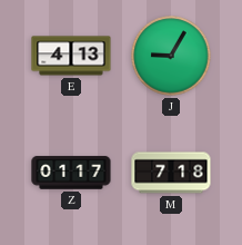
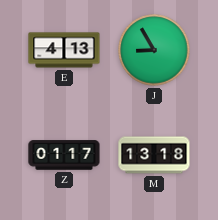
J: 9:05 -> 8:55
M: 7:18 -> 13:18
